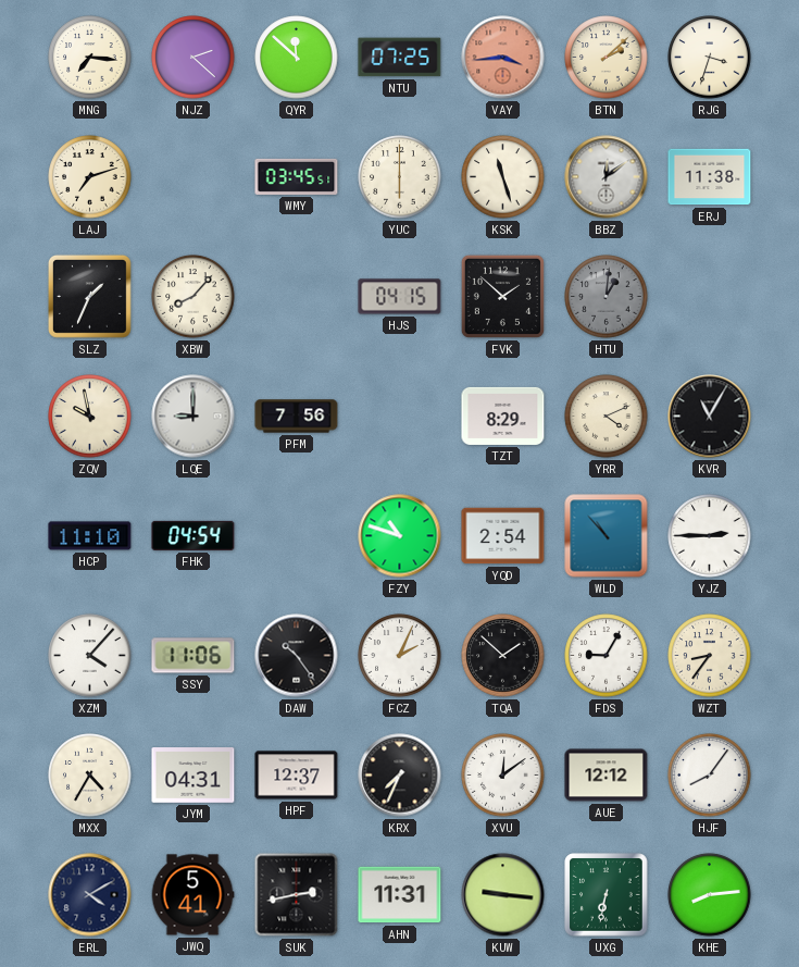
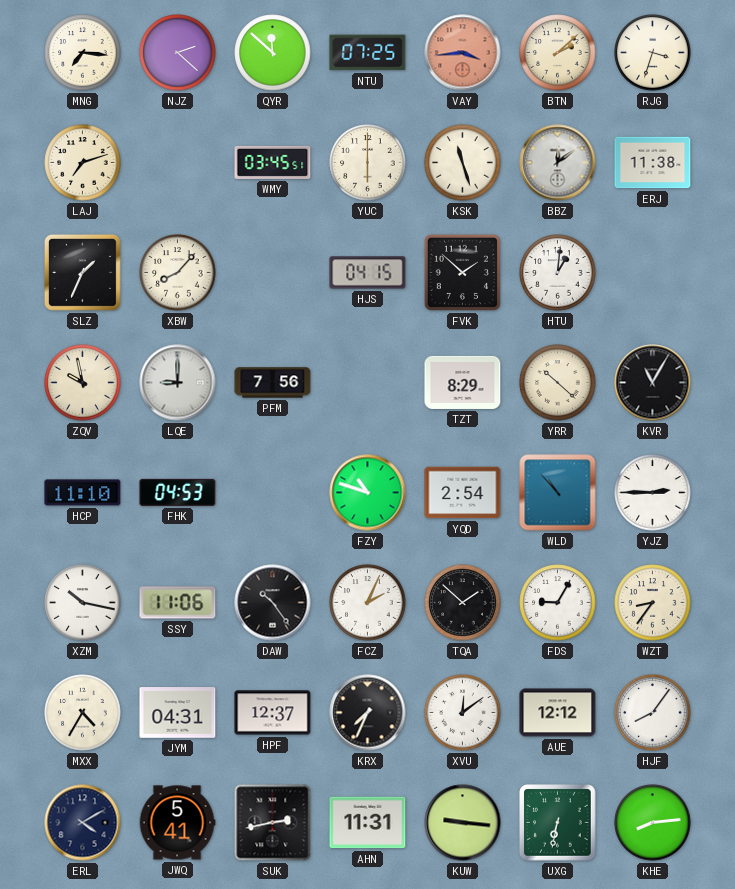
HTU dial: grey -> white
YRR: 4:11 -> 10:22
FHK: 04:54 -> 04:53
XZM: 4:07 -> 10:17
